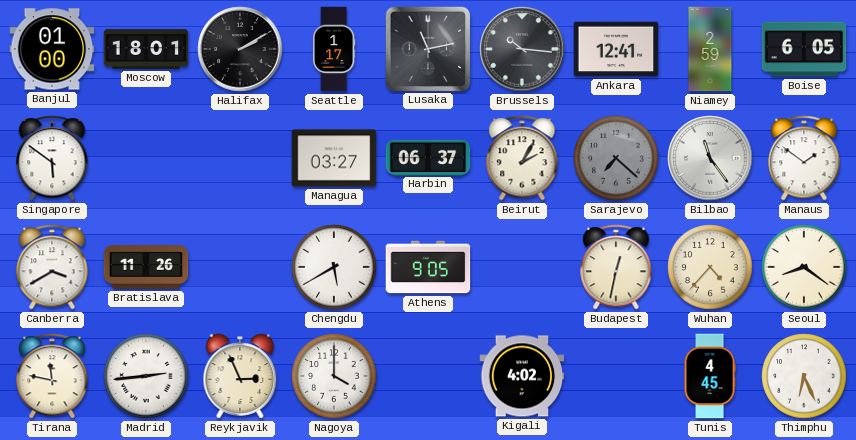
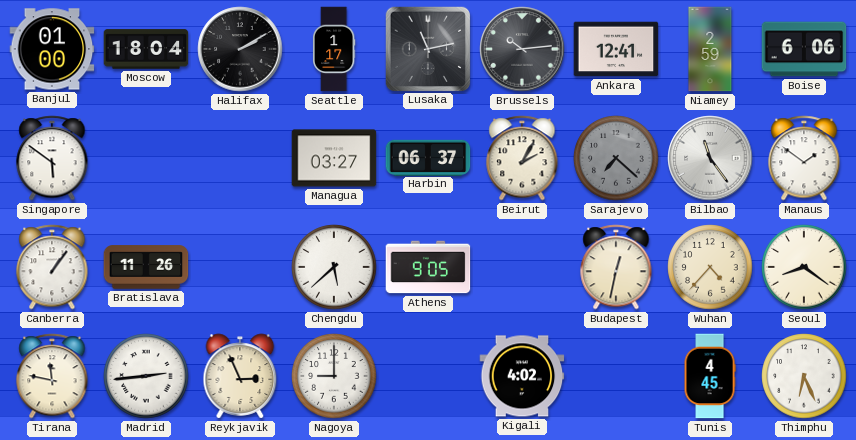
Moscow: 18:01 -> 18:04
Brussels: 10:16 -> 10:14
Boise: 6:05 -> 6:06
Canberra: 3:40 -> 1:06
Chengdu: 5:40 -> 5:38
Nagoya: 4:00 -> 9:00
